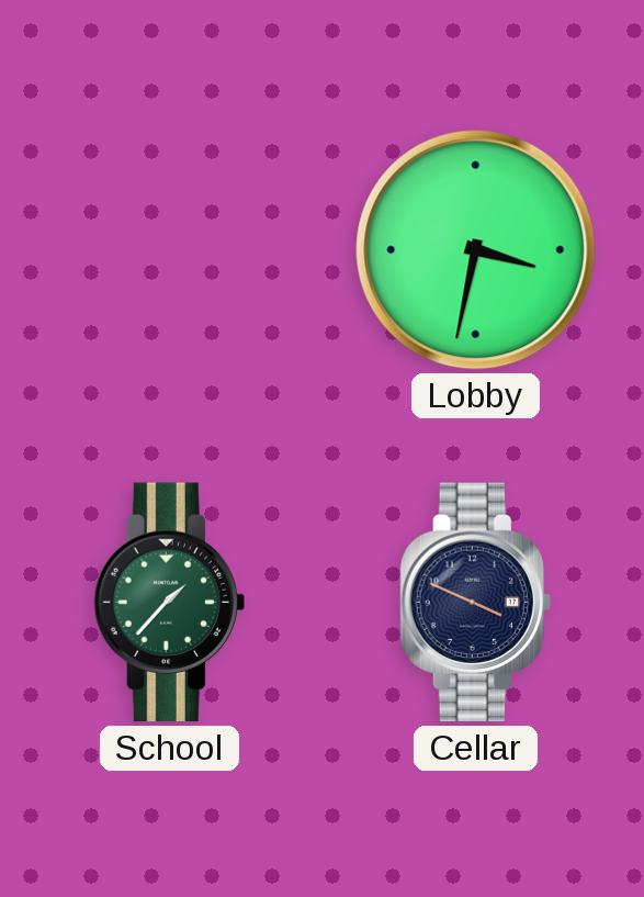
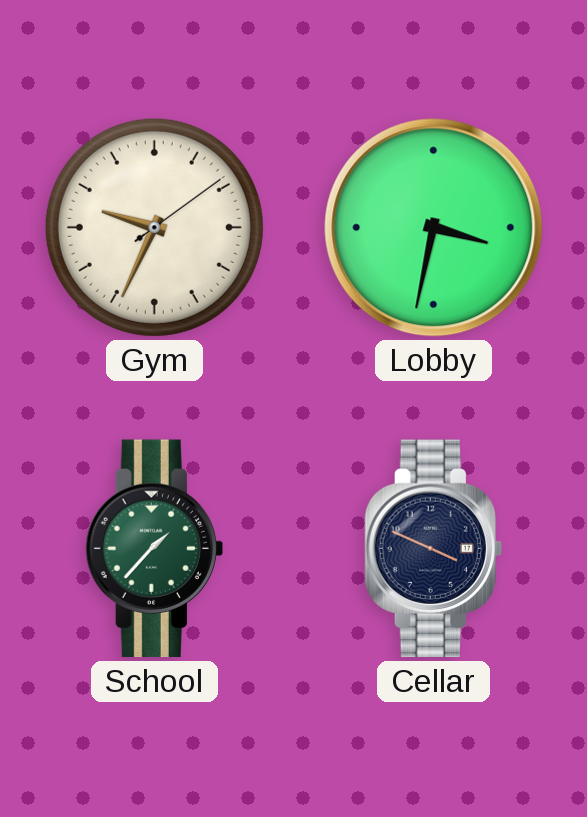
Gym: none -> 9:34
